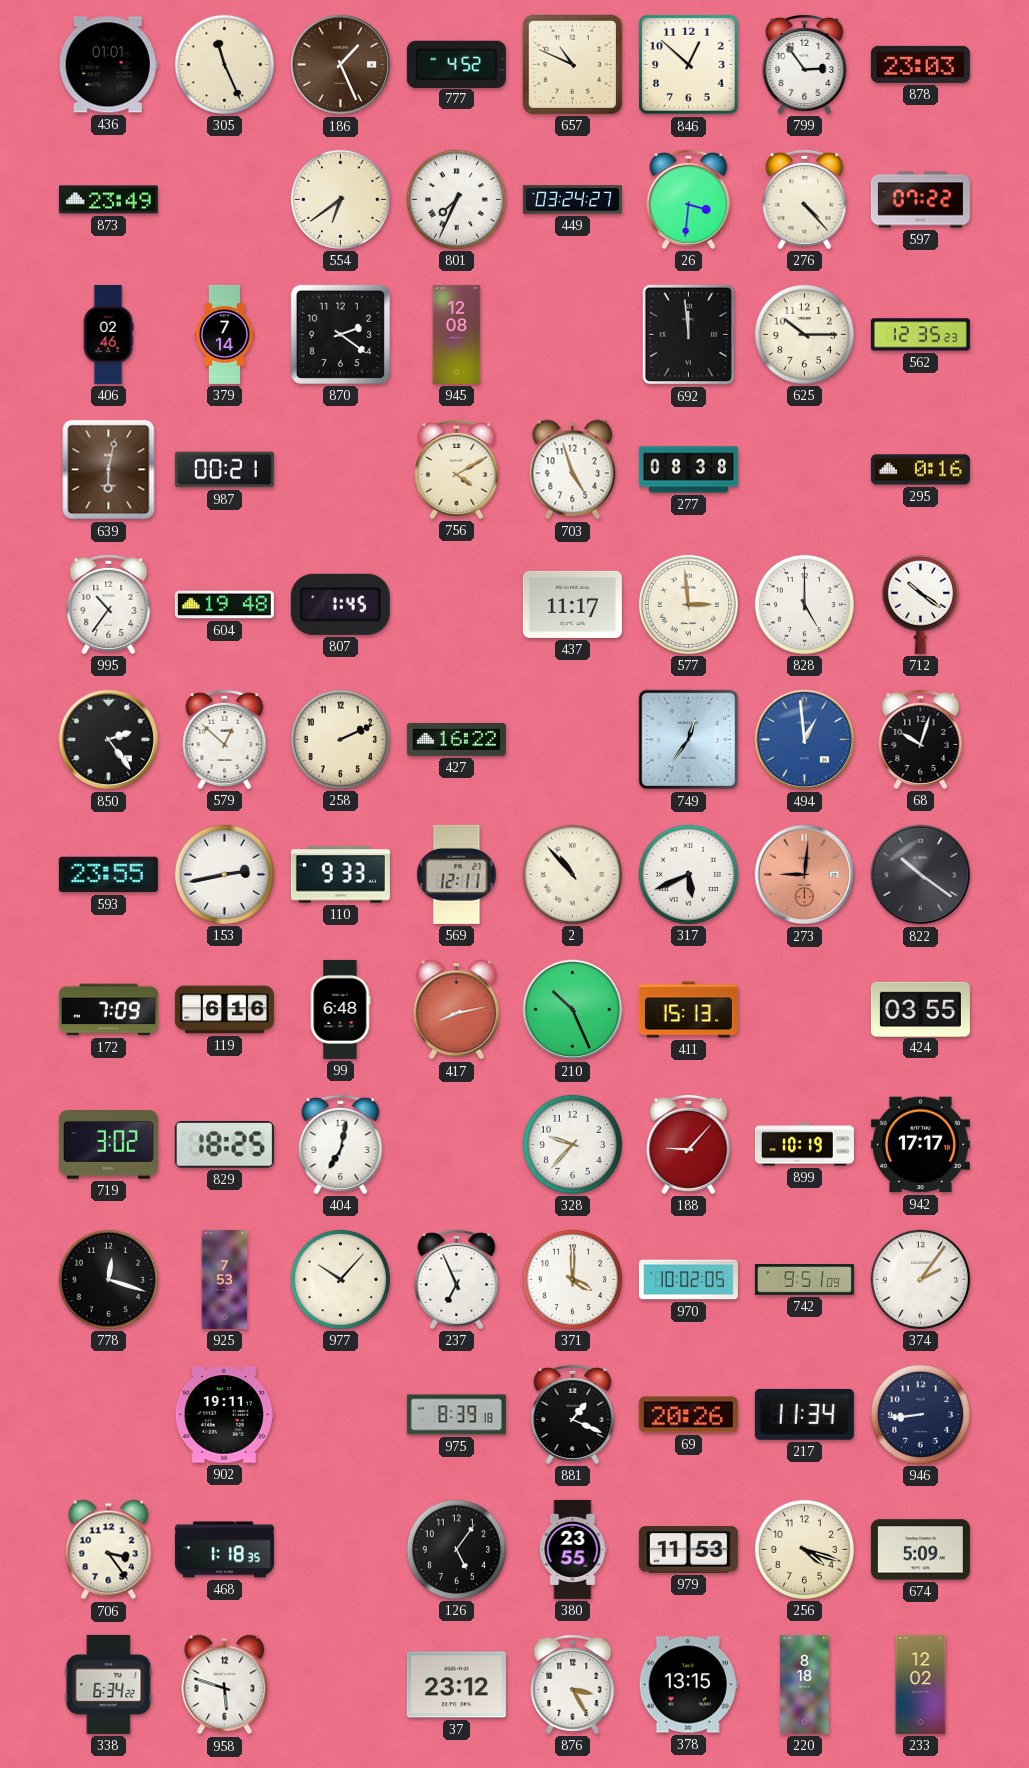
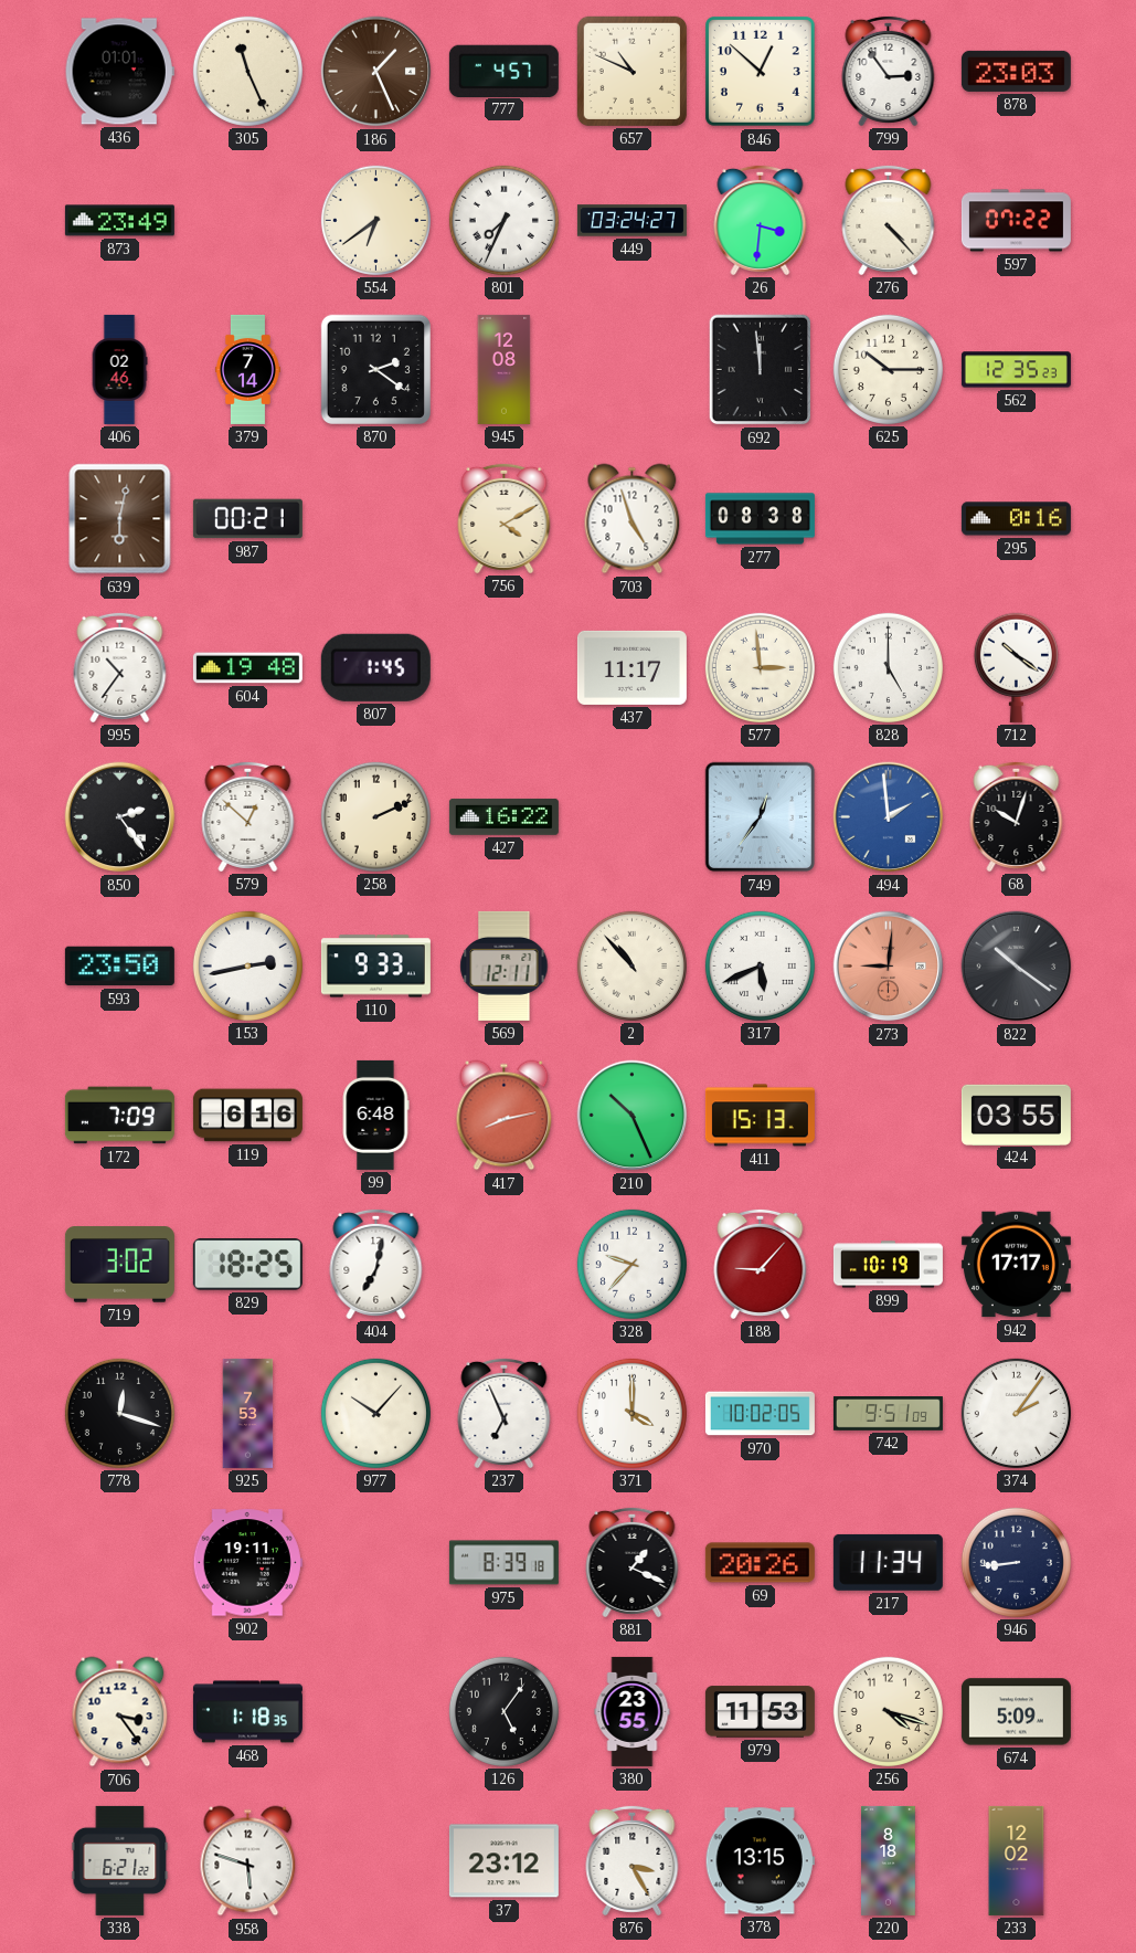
777: 4:52 -> 4:57
494: 12:59 -> 1:59
593: 23:55 -> 23:50
338: 6:34 -> 6:21
